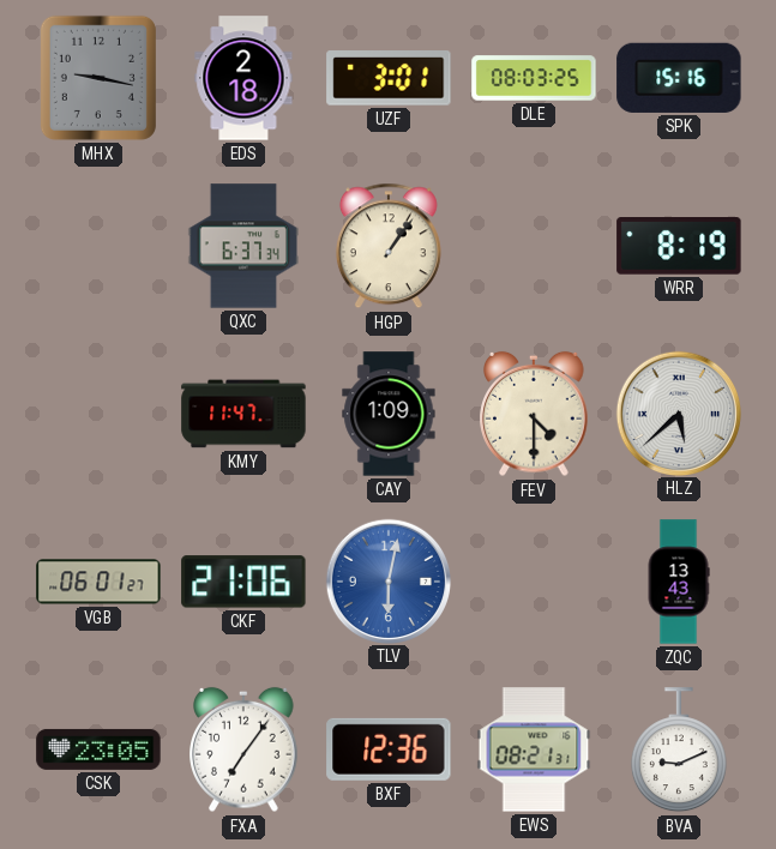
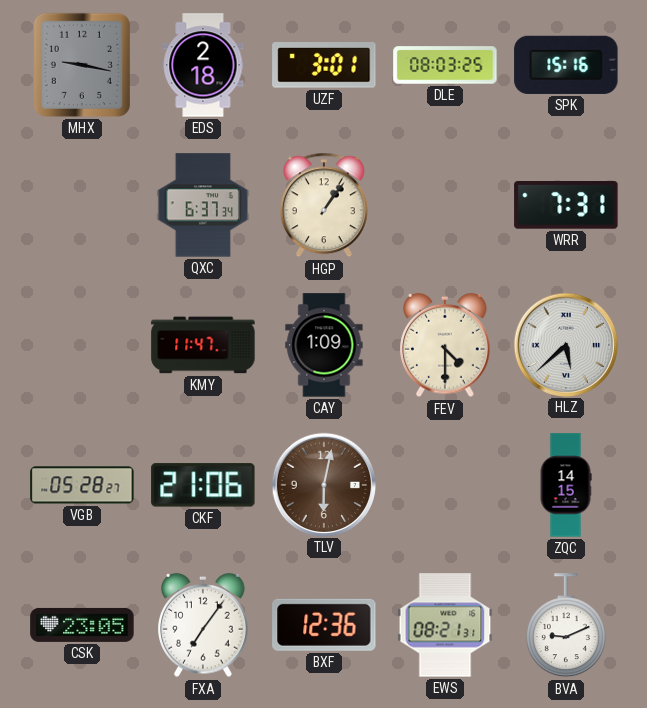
WRR: 8:19 -> 7:31
VGB: 06:01 -> 05:28
TLV dial: blue -> brown
ZQC: 13:43 -> 14:15
